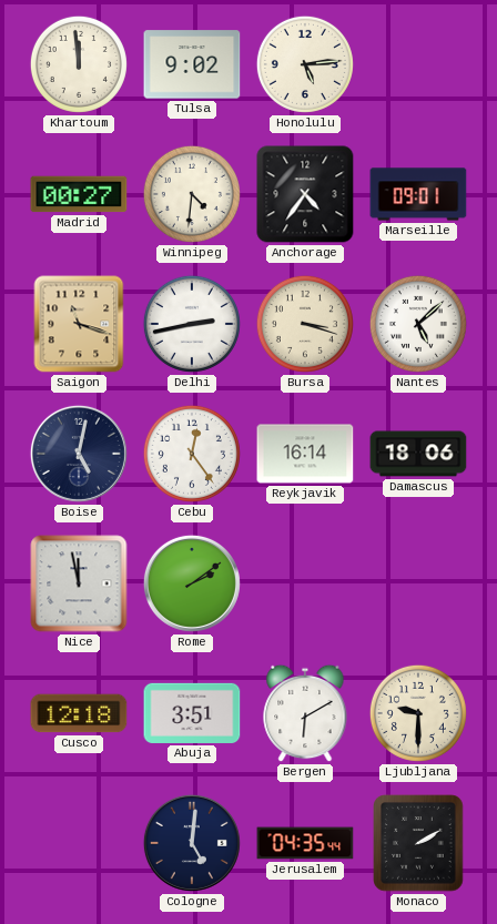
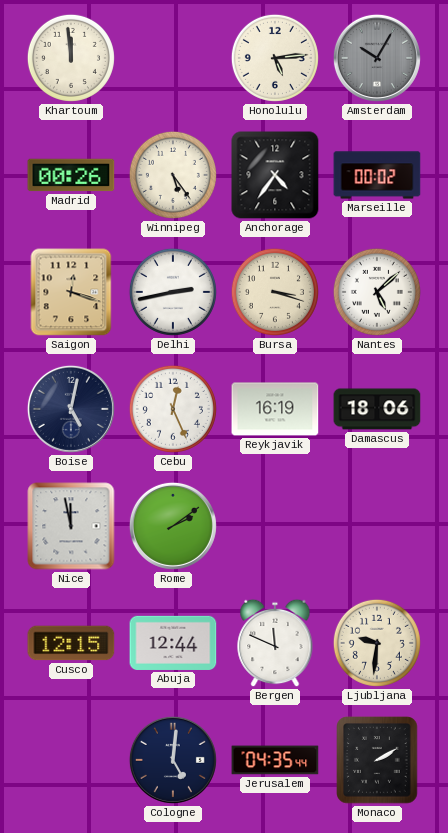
Tulsa: 9:02 -> none
Amsterdam: none -> 10:05
Madrid: 00:27 -> 00:26
Winnipeg: 4:31 -> 5:24
Marseille: 09:01 -> 00:02
Saigon: 11:18 -> 12:18
Cebu: 12:24 -> 12:26
Reykjavik: 16:14 -> 16:19
Cusco: 12:18 -> 12:15
Abuja: 3:51 -> 12:44
Bergen: 6:10 -> 11:49
Ljubljana: 9:30 -> 9:31
